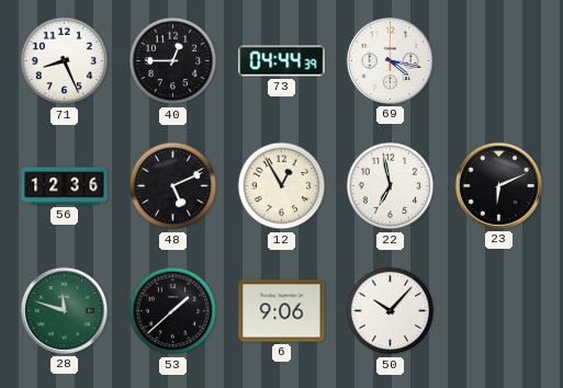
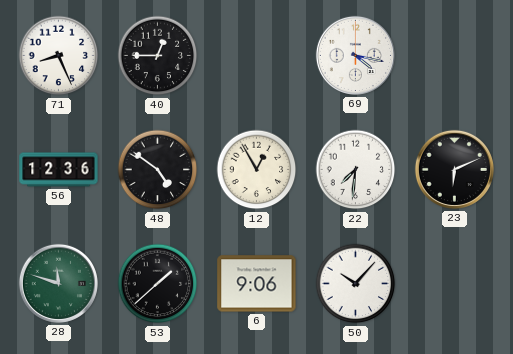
73: 04:44 -> none
48: 5:11 -> 4:51
22: 6:58 -> 7:31
